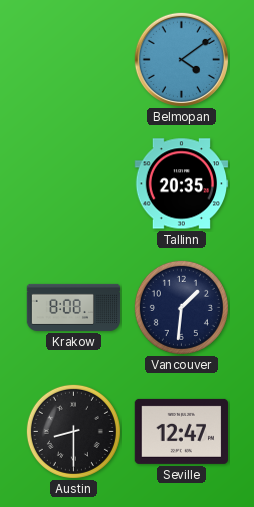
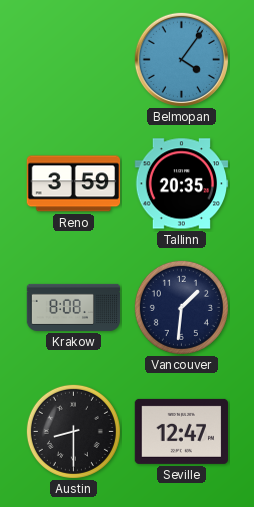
Belmopan: 4:09 -> 4:06
Reno: none -> 3:59
